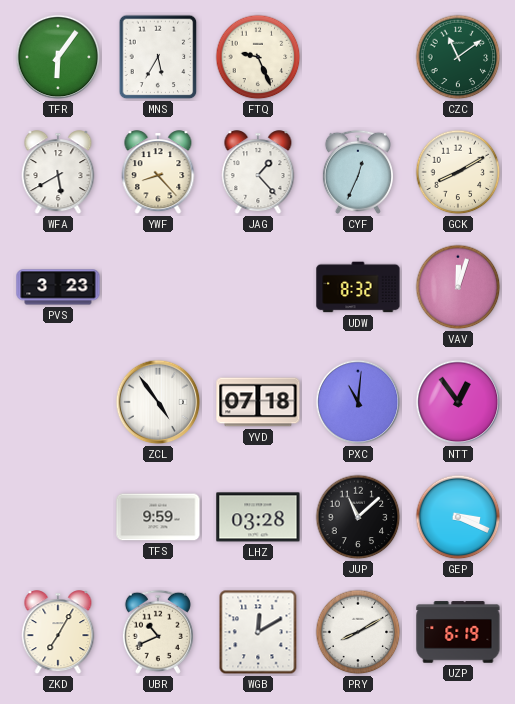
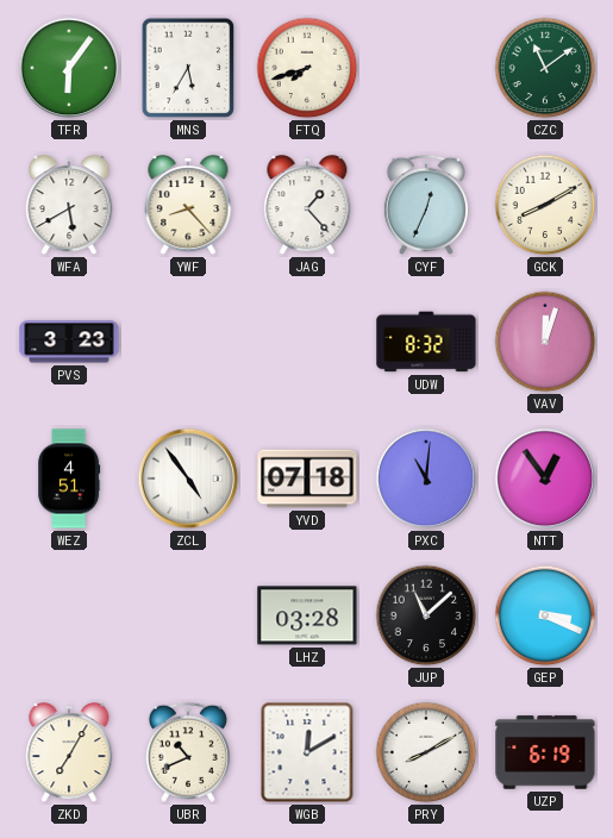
FTQ: 9:26 -> 7:42
WEZ: none -> 4:51
TFS: 9:59 -> none
